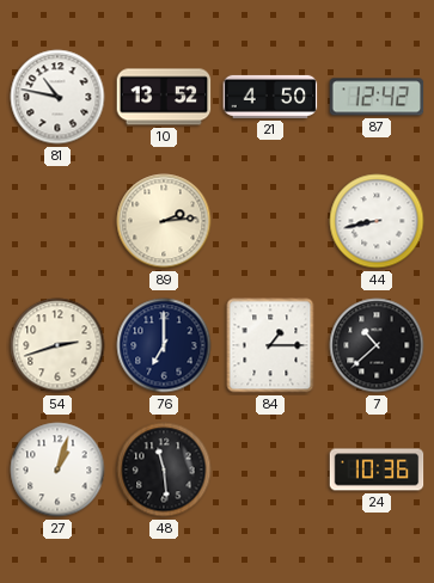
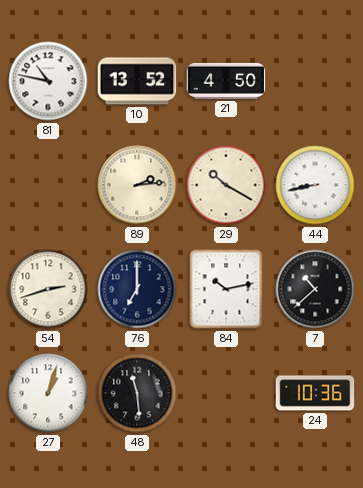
87: 12:42 -> none
29: none -> 10:20
84: 1:15 -> 10:13
